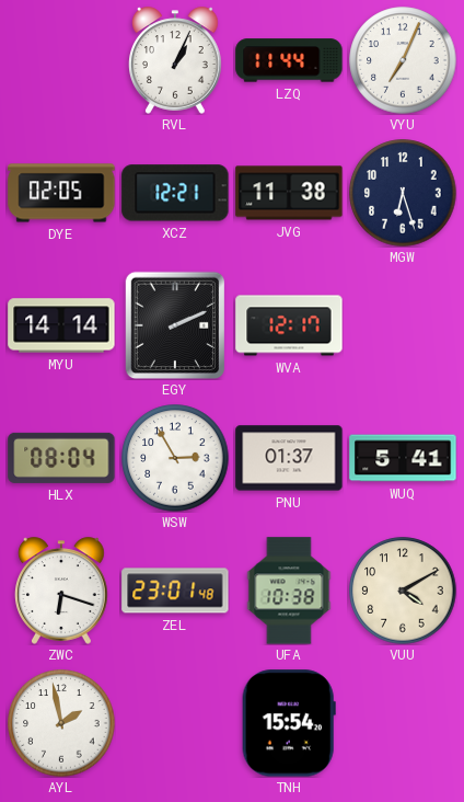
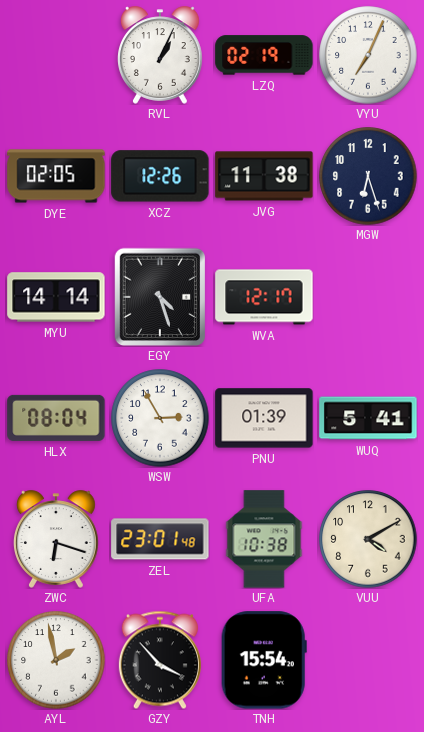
LZQ: 11:44 -> 02:19
XCZ: 12:21 -> 12:26
EGY: 2:11 -> 4:27
PNU: 01:37 -> 01:39
GZY: none -> 3:53
